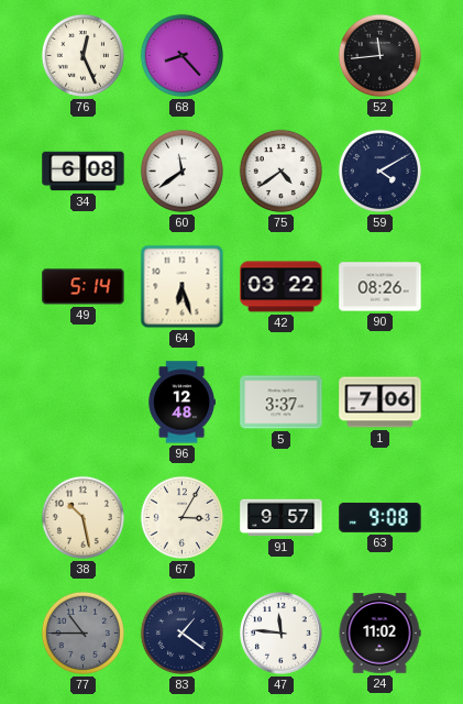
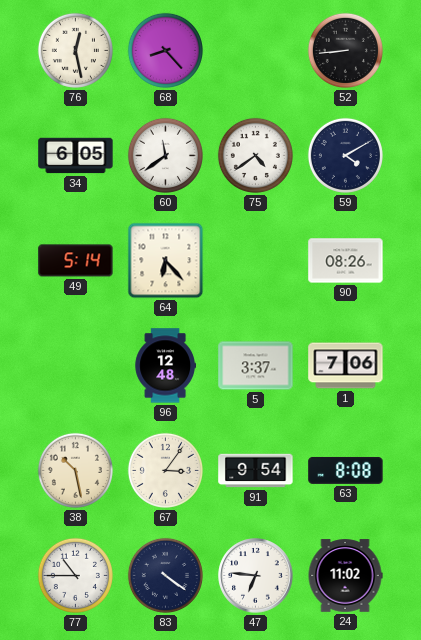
76: 12:26 -> 12:28
52: 11:44 -> 8:44
34: 6:08 -> 6:05
64: 6:27 -> 6:23
42: 03:22 -> none
67: 3:05 -> 3:06
91: 9:57 -> 9:54
63: 9:08 -> 8:08
77 dial: grey -> white
83: 1:21 -> 4:21
47: 11:46 -> 6:46
